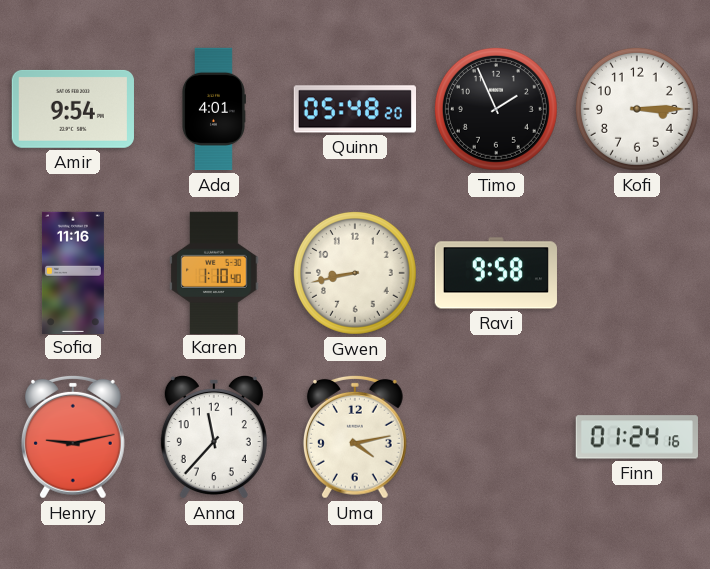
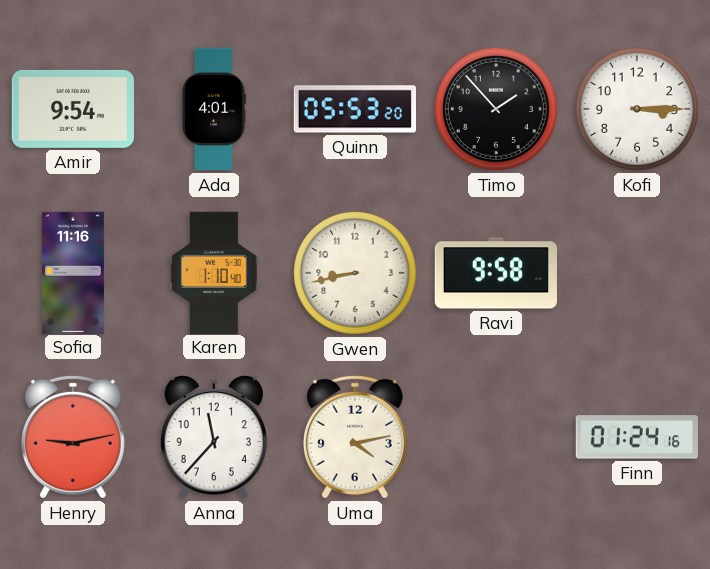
Quinn: 05:48 -> 05:53
Timo: 1:56 -> 1:53
